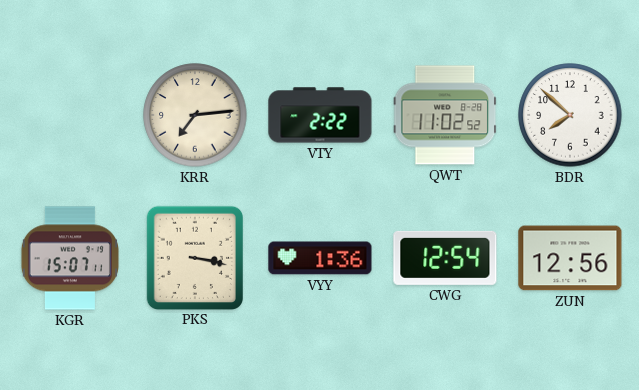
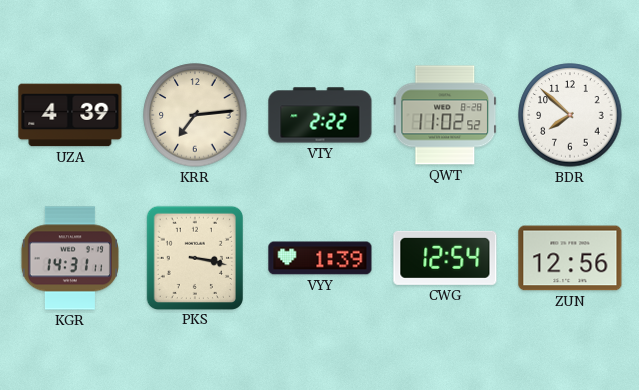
UZA: none -> 4:39
KGR: 15:07 -> 14:31
VYY: 1:36 -> 1:39
